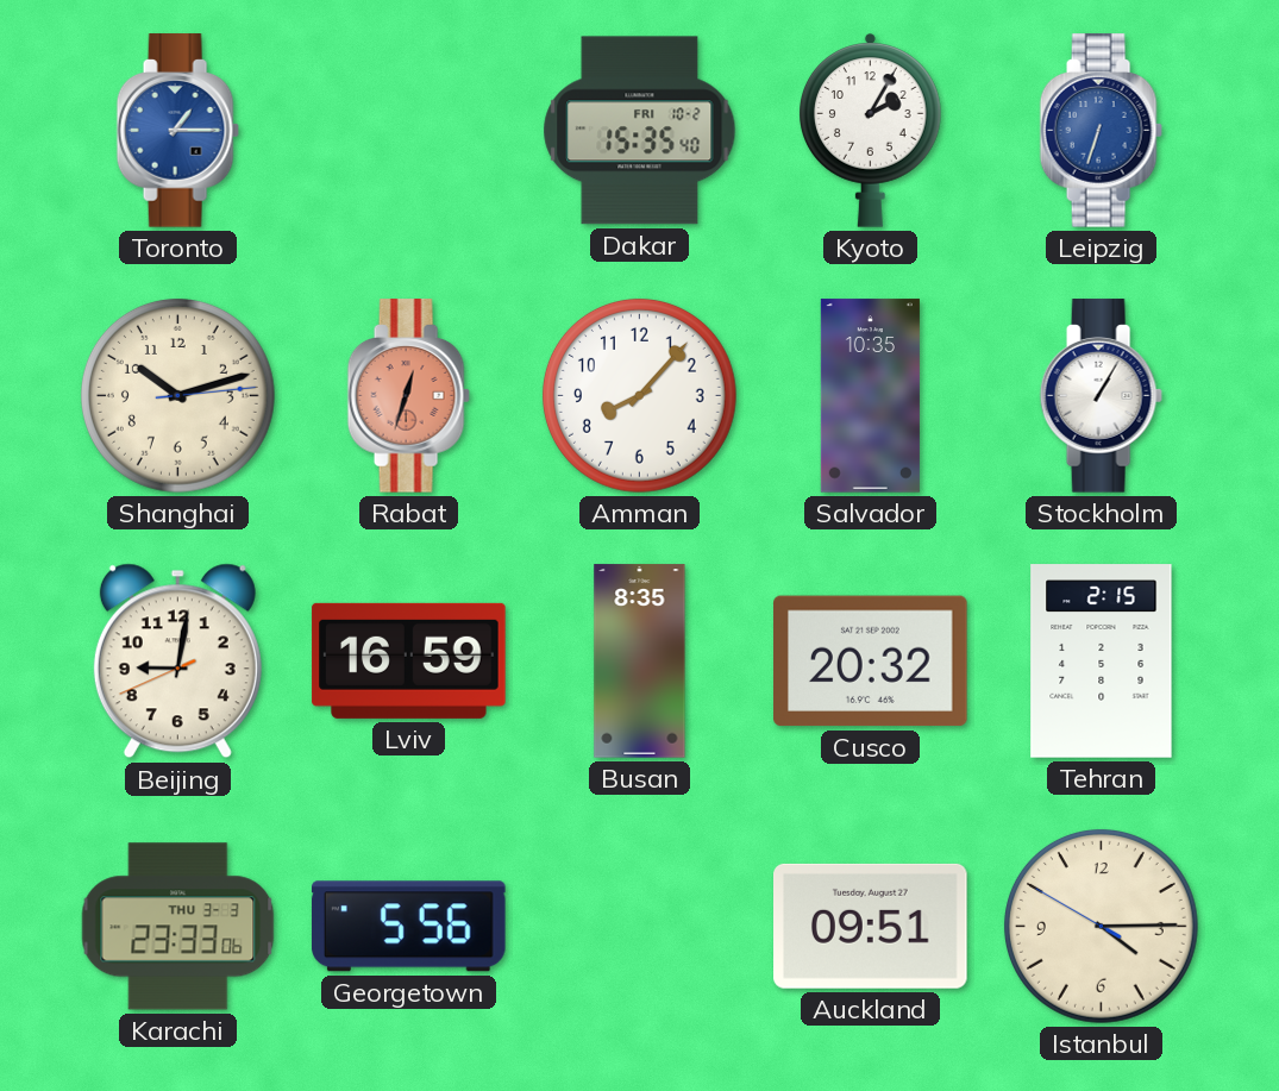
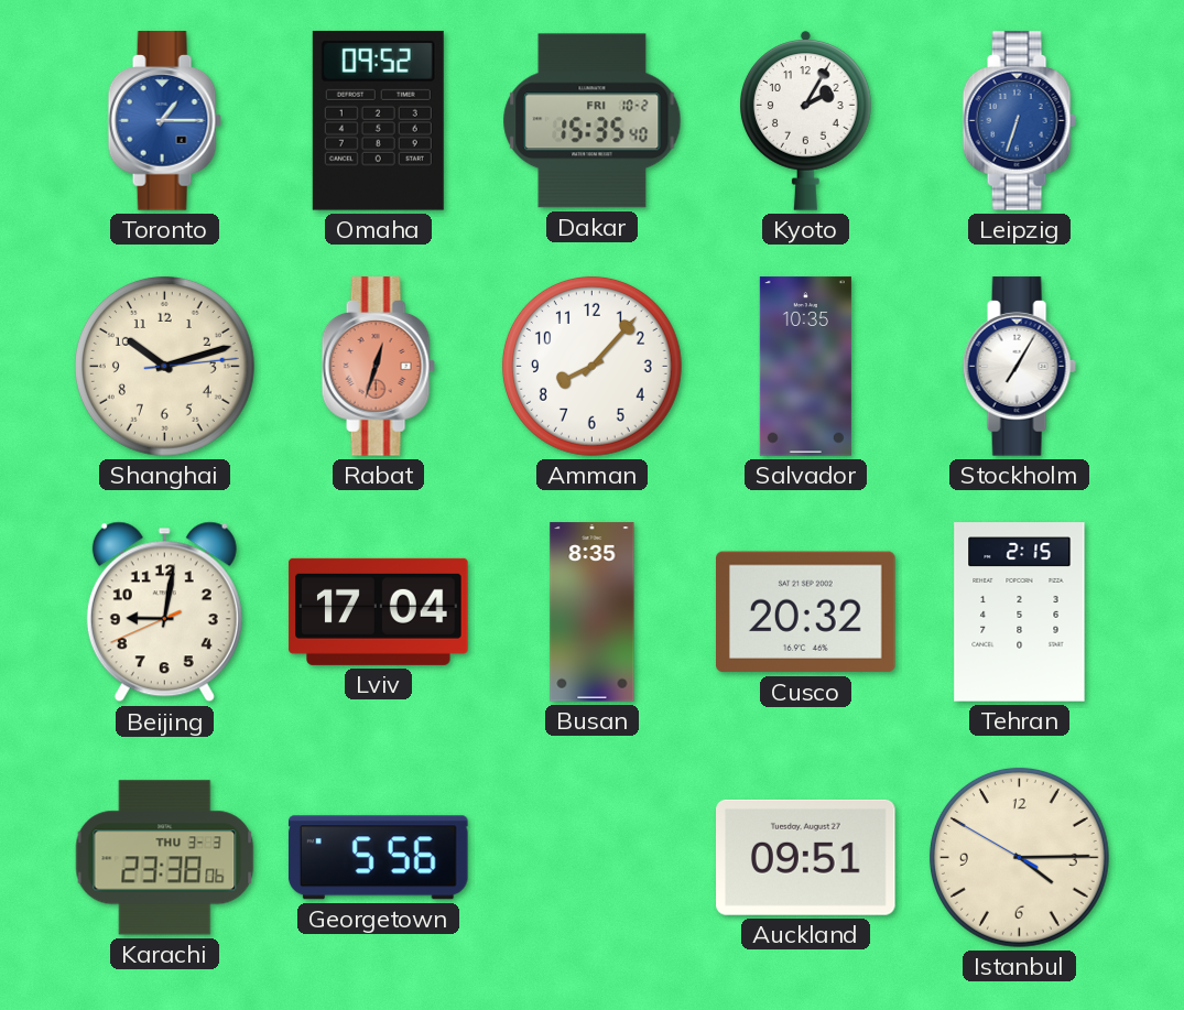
Omaha: none -> 09:52
Stockholm: 1:05 -> 7:05
Lviv: 16:59 -> 17:04
Karachi: 23:33 -> 23:38
